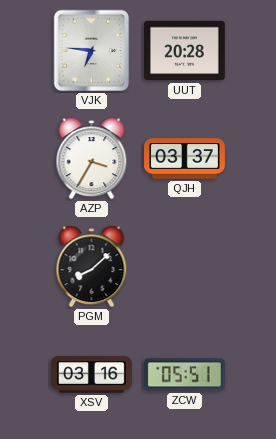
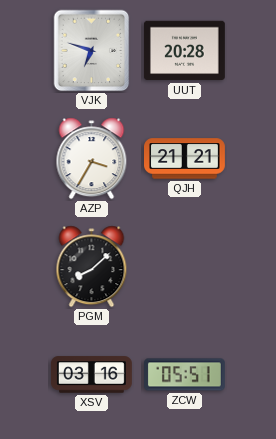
VJK: 6:46 -> 6:48
QJH: 03:37 -> 21:21
